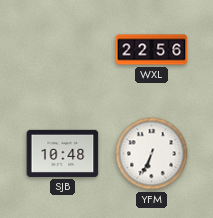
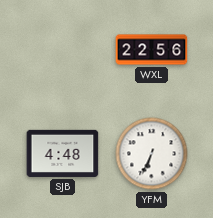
SJB: 10:48 -> 4:48
